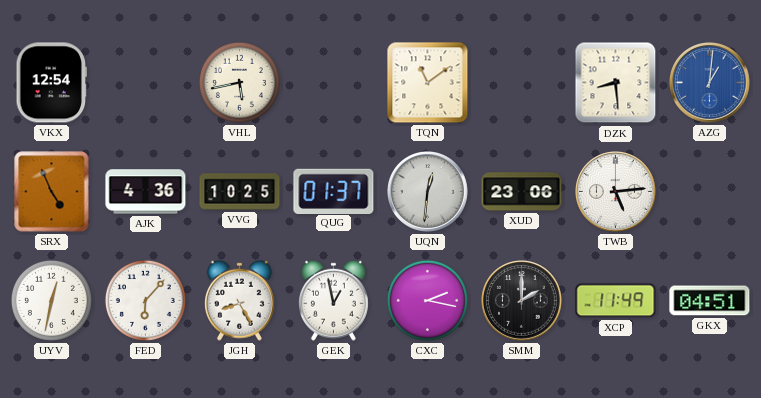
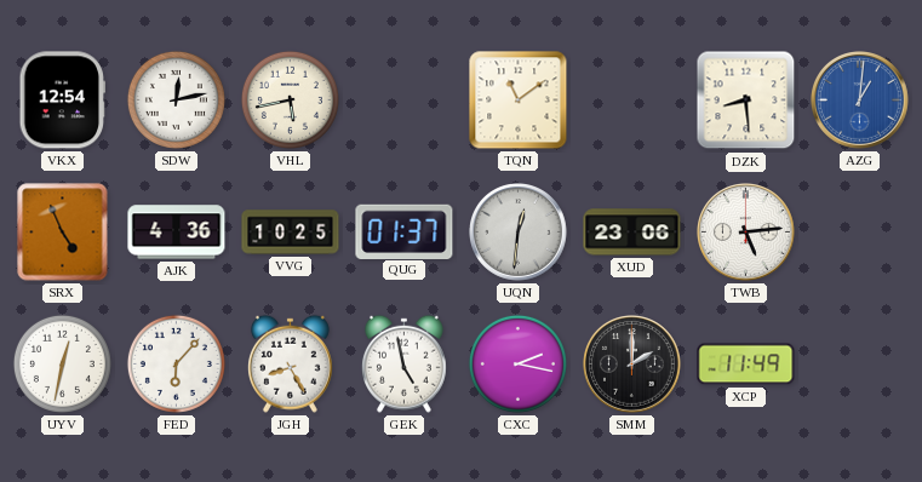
SDW: none -> 12:13
GEK: 12:58 -> 4:58
GKX: 04:51 -> none
